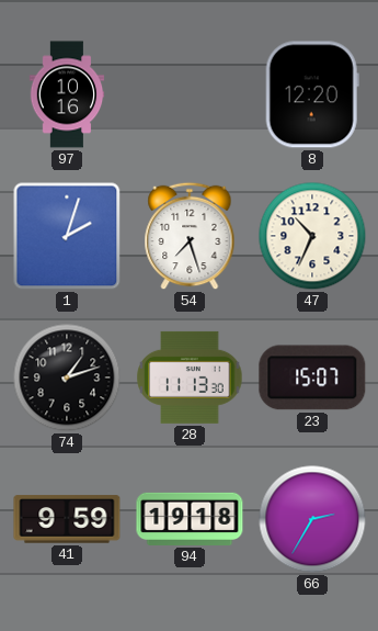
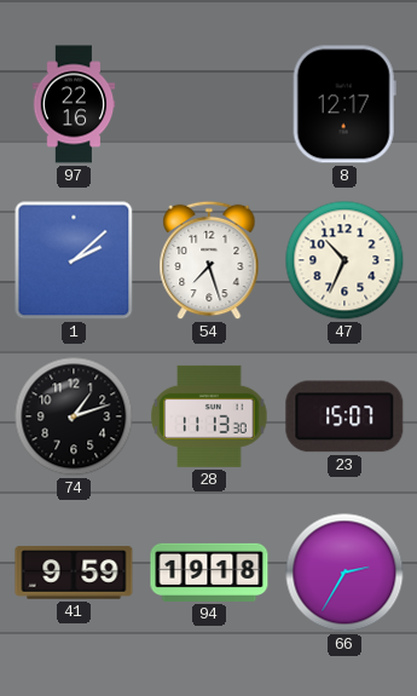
97: 10:16 -> 22:16
8: 12:20 -> 12:17
1: 2:03 -> 2:08
